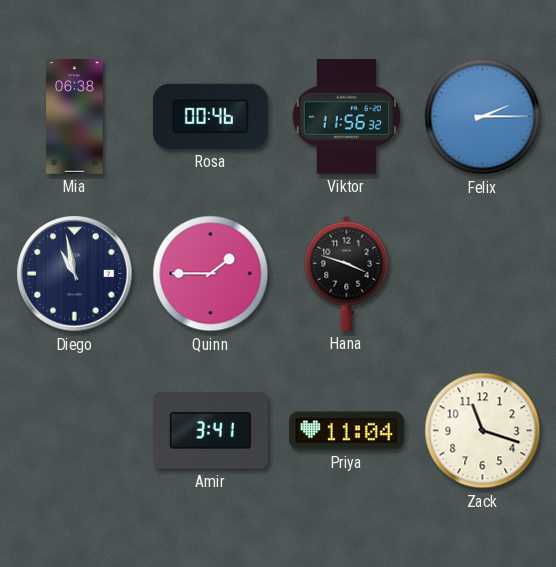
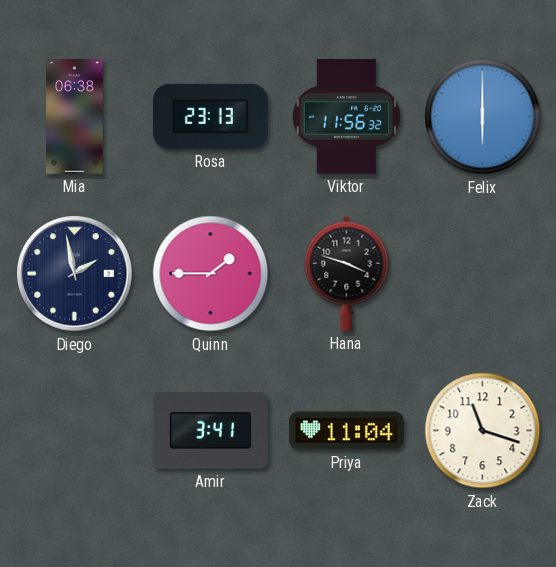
Rosa: 00:46 -> 23:13
Felix: 2:15 -> 6:00
Diego: 10:58 -> 1:58
